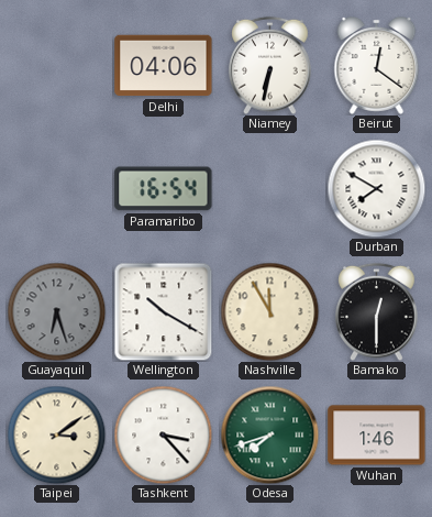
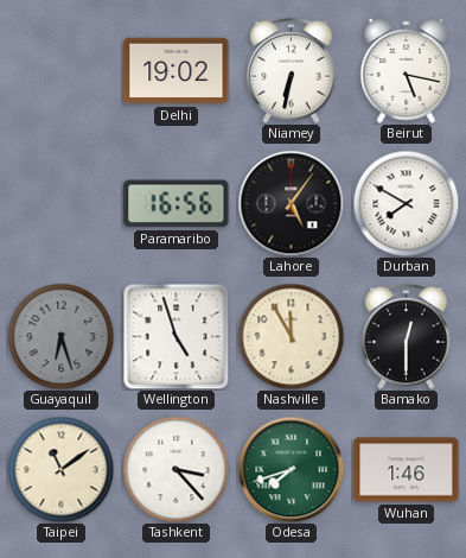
Delhi: 04:06 -> 19:02
Beirut: 12:21 -> 5:17
Paramaribo: 16:54 -> 16:56
Lahore: none -> 5:06
Wellington: 10:20 -> 4:57
Taipei: 3:09 -> 11:09
